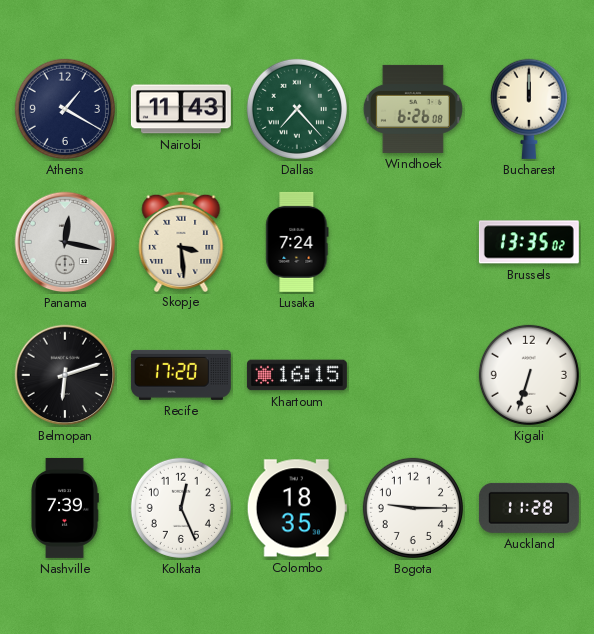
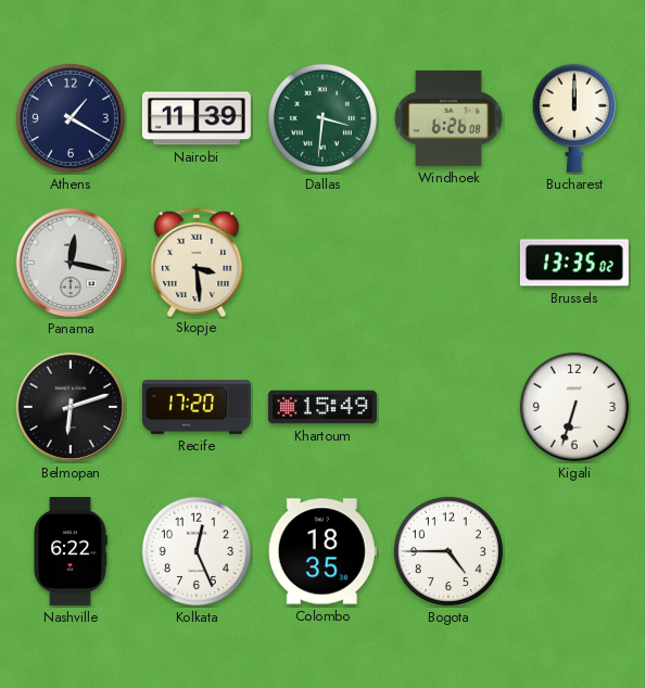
Nairobi: 11:43 -> 11:39
Dallas: 7:23 -> 3:31
Lusaka: 7:24 -> none
Khartoum: 16:15 -> 15:49
Nashville: 7:39 -> 6:22
Bogota: 9:15 -> 4:45
Auckland: 11:28 -> none
